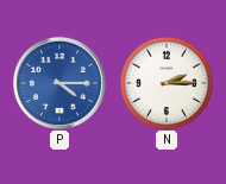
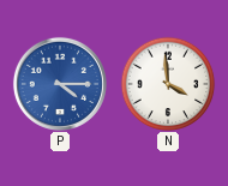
N: 2:15 -> 3:59
